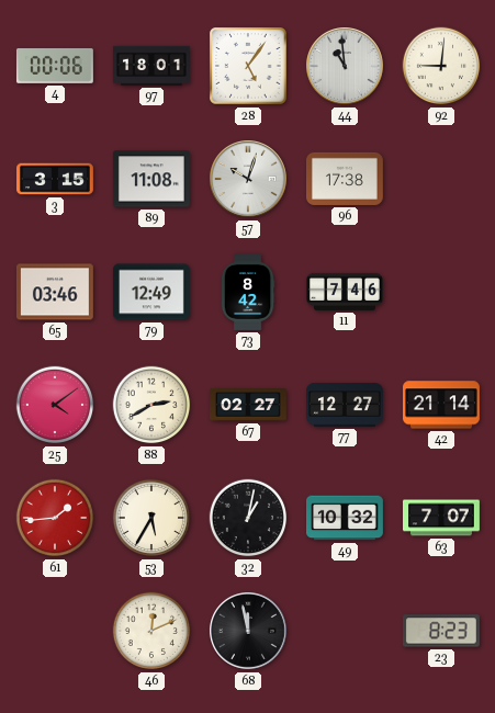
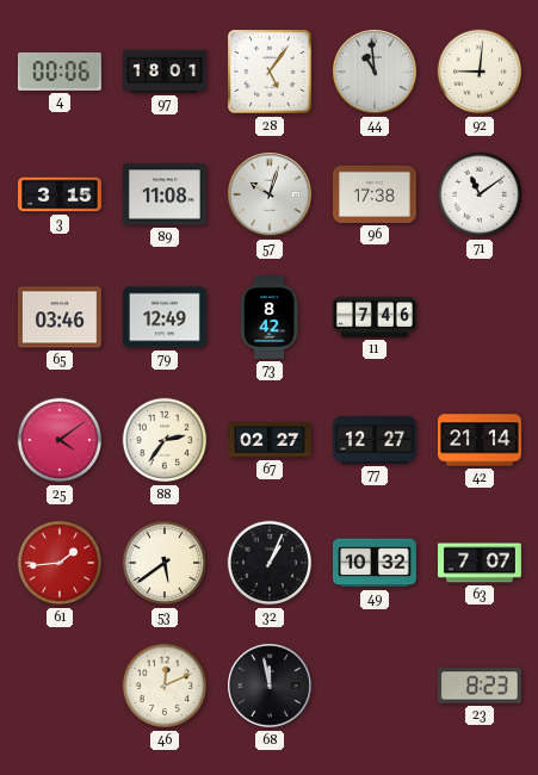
71: none -> 11:09
88: 2:40 -> 2:36
53: 5:35 -> 5:39
32: 1:02 -> 1:04
